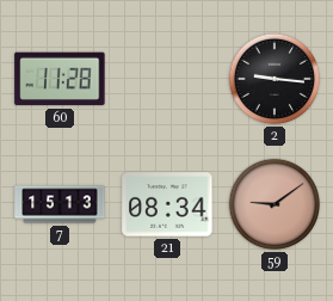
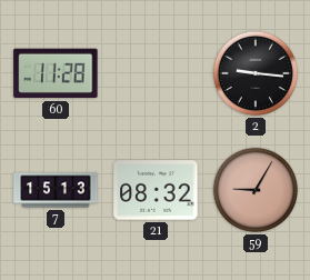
21: 08:34 -> 08:32
59: 9:09 -> 9:05
